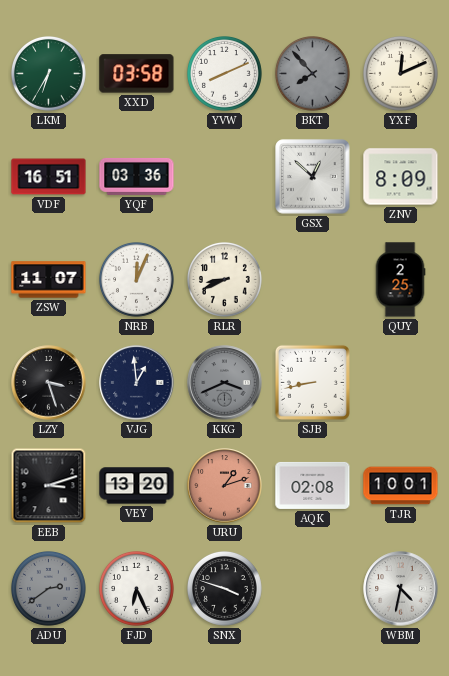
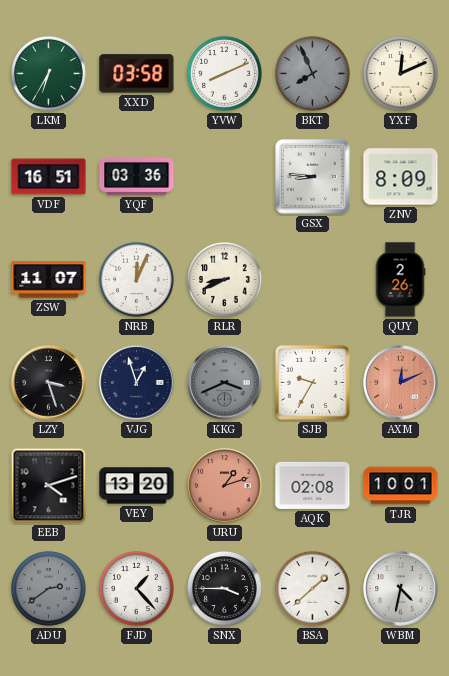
BKT: 7:53 -> 7:56
GSX: 12:52 -> 8:46
QUY: 2:25 -> 2:26
VJG: 12:59 -> 12:57
SJB: 8:43 -> 9:35
AXM: none -> 12:11
EEB: 3:12 -> 4:12
FJD: 6:26 -> 1:23
SNX: 3:48 -> 3:45
BSA: none -> 1:38
